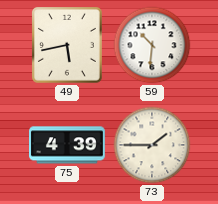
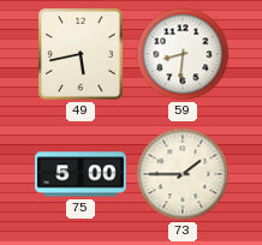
59: 10:31 -> 8:31
75: 4:39 -> 5:00
